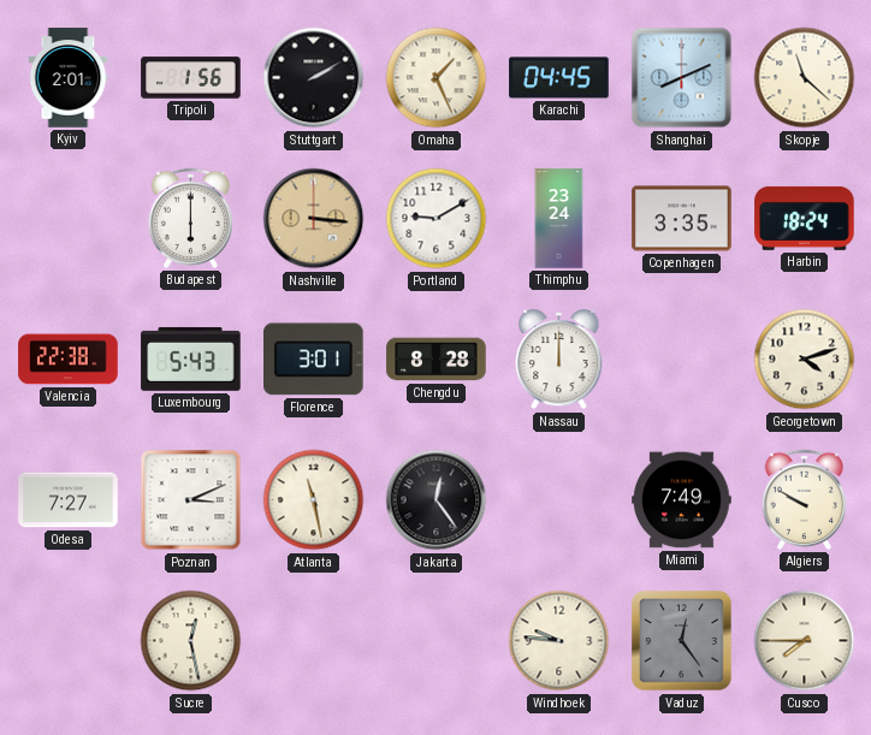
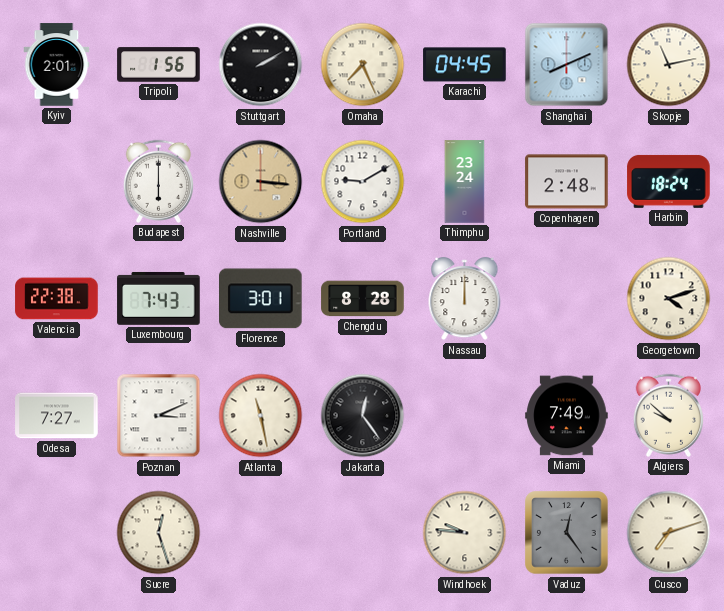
Omaha: 1:26 -> 7:26
Skopje: 11:22 -> 11:13
Copenhagen: 3:35 -> 2:48
Luxembourg: 5:43 -> 7:43
Algiers: 9:50 -> 9:52
Sucre: 12:28 -> 12:27
Cusco: 7:45 -> 7:12
